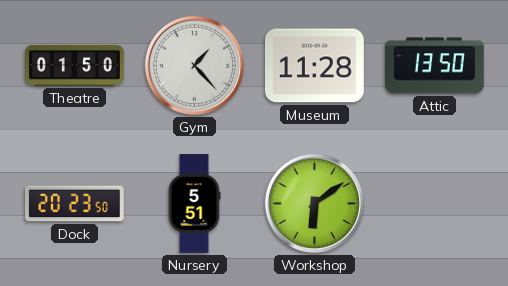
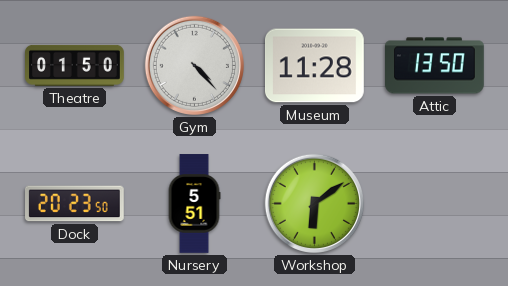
Gym: 1:23 -> 4:23
